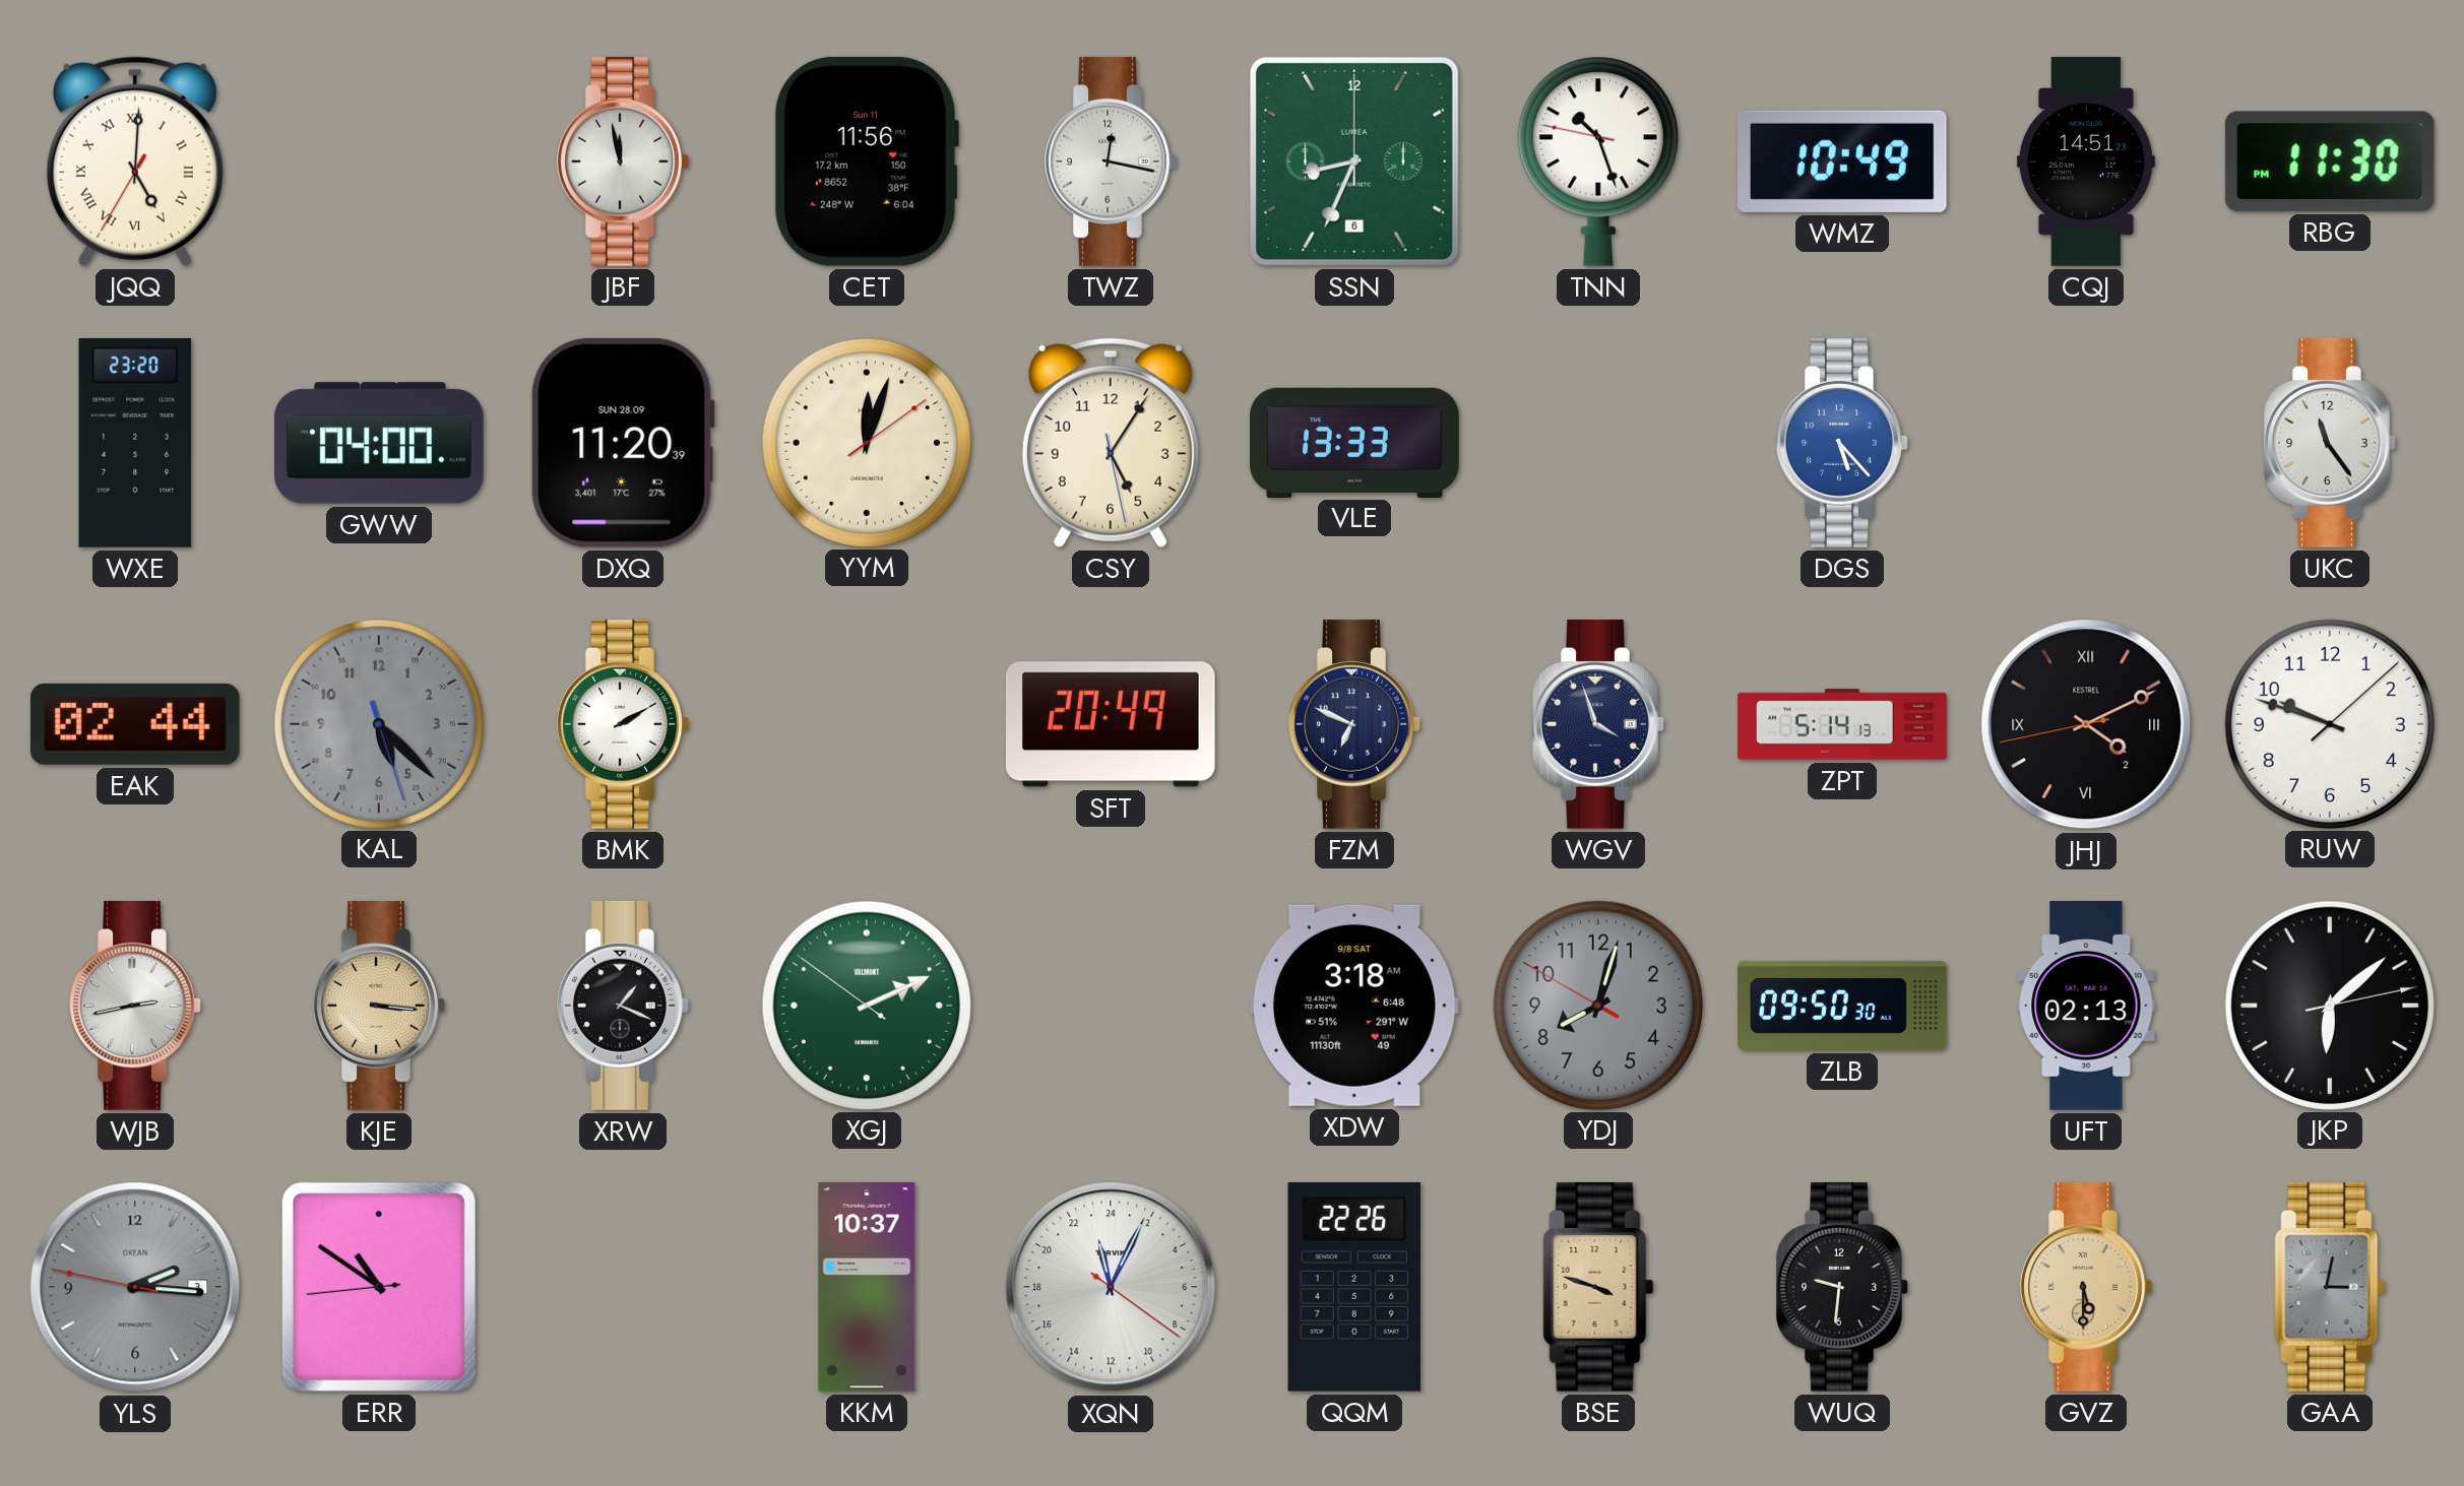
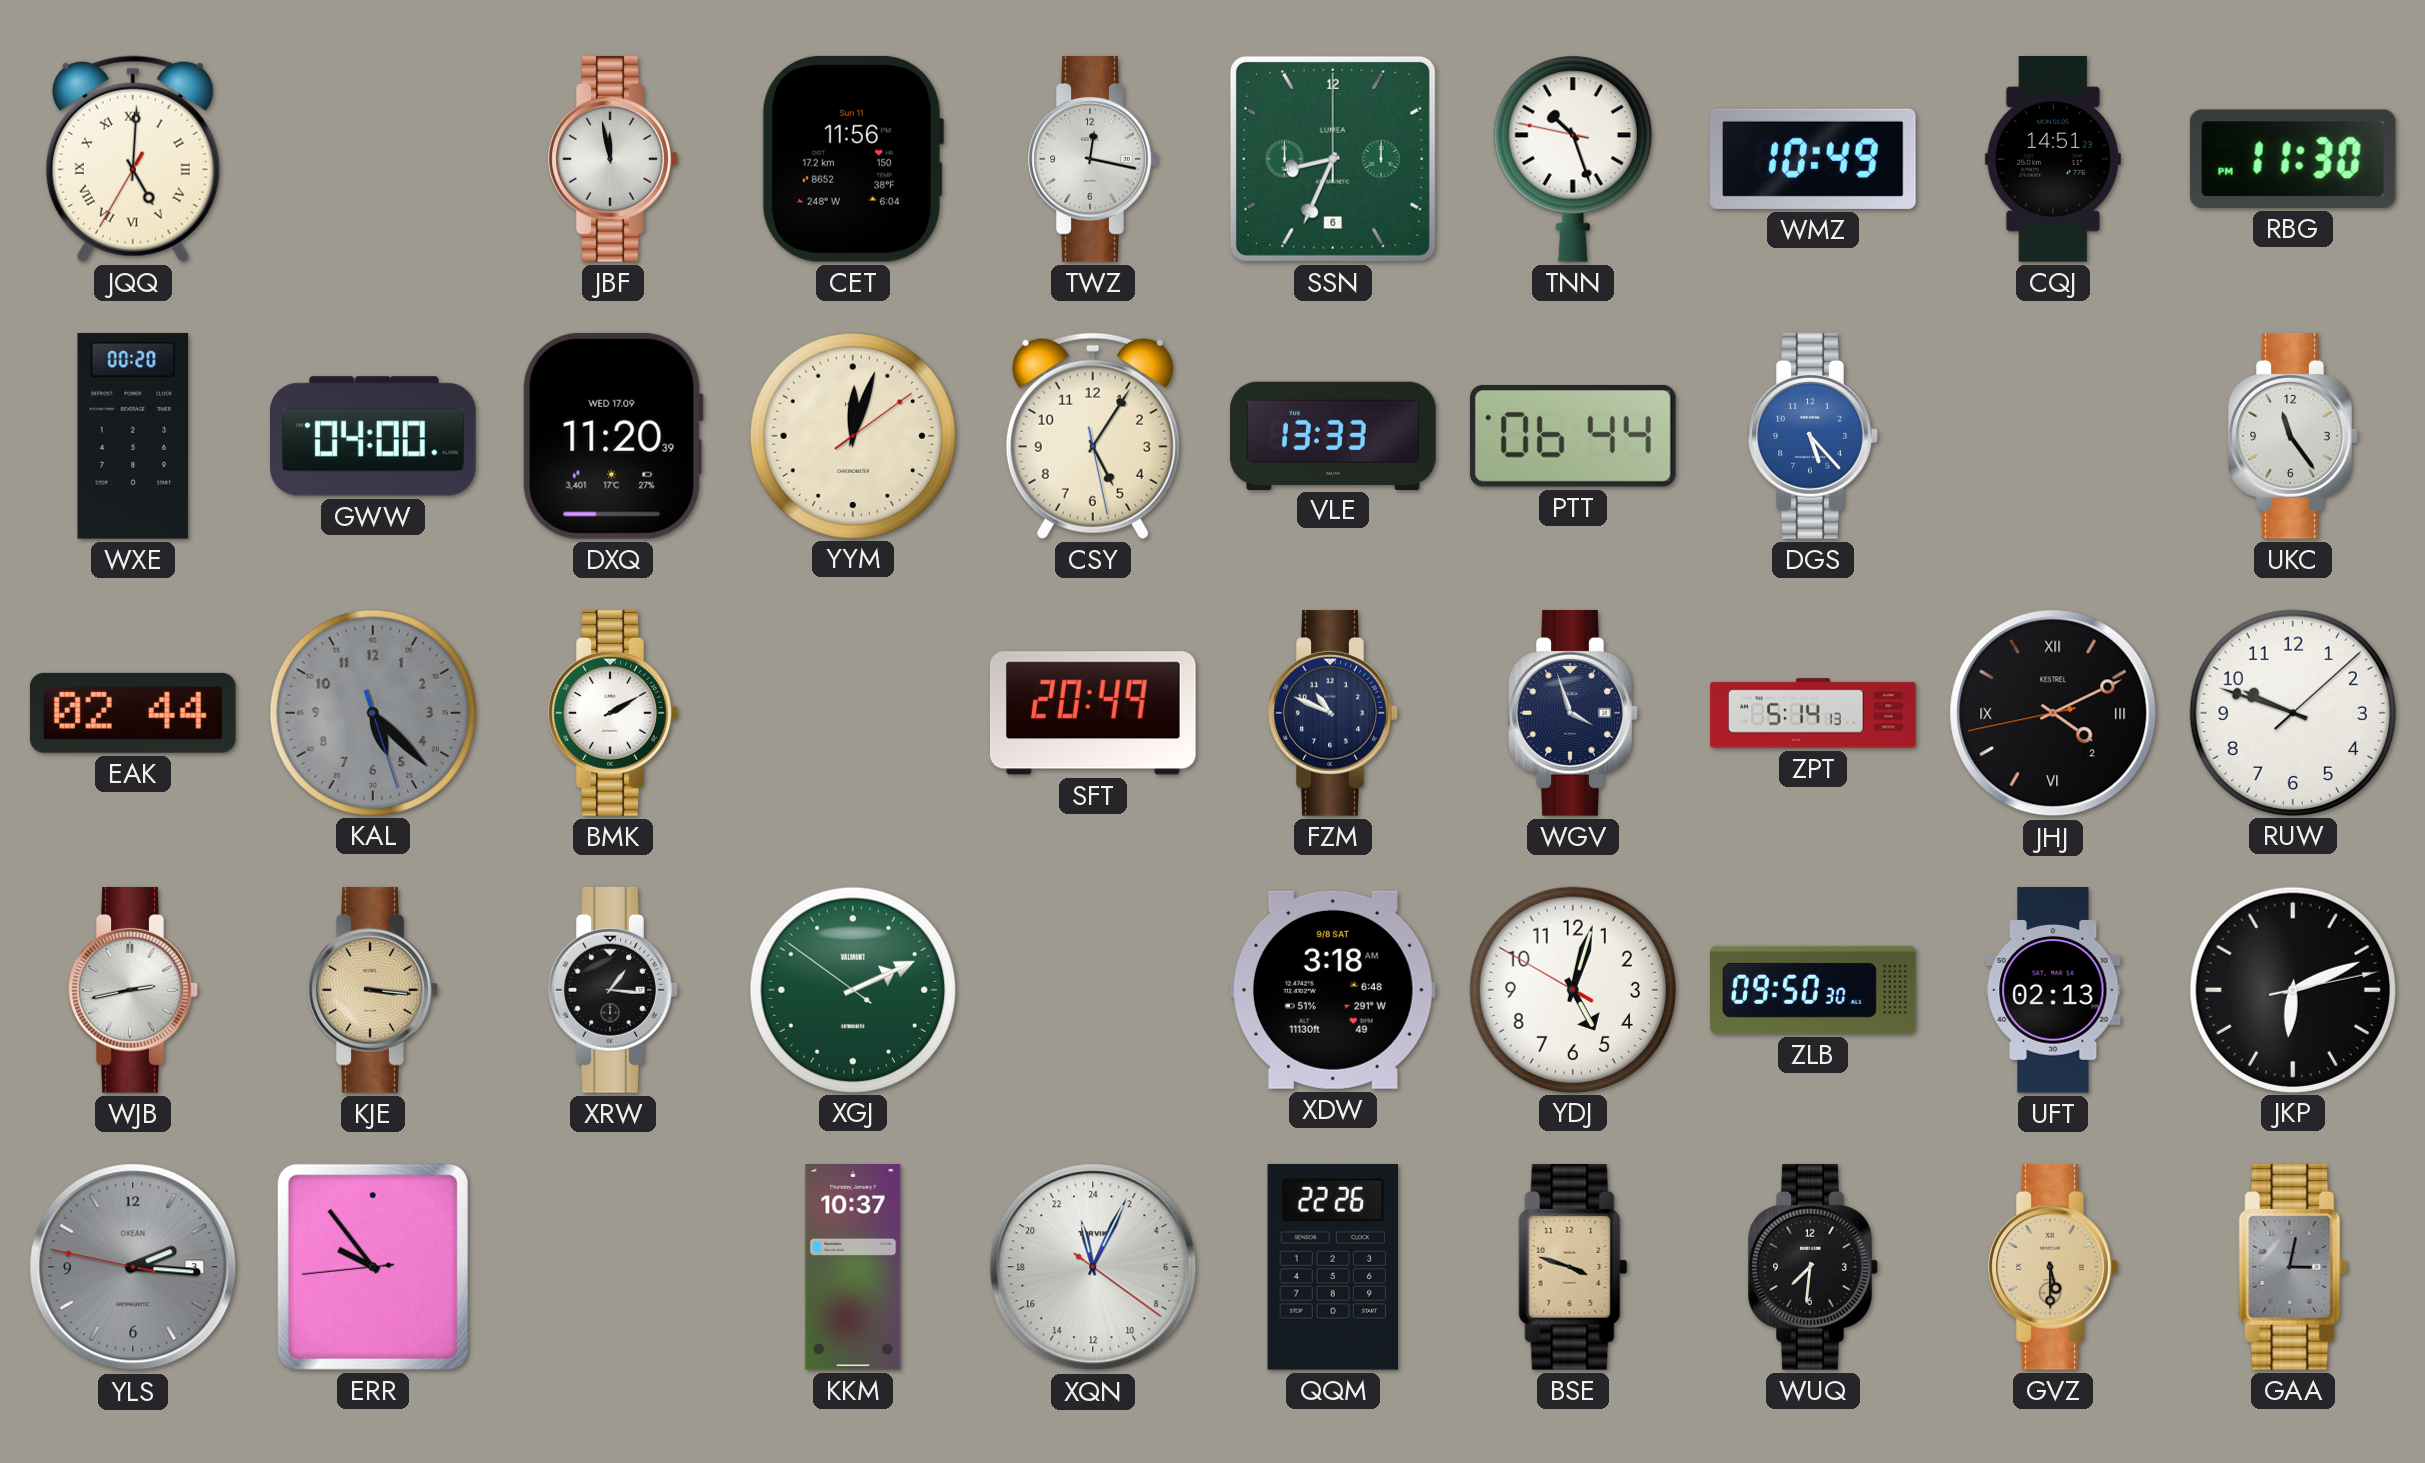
WXE: 23:20 -> 00:20
DXQ date: SUN 28.09 -> WED 17.09
PTT: none -> 06:44
FZM: 6:49 -> 10:49
XRW: 1:19 -> 1:16
YDJ: 8:02 -> 5:02
YDJ dial: grey -> white
JKP: 6:08 -> 6:11
ERR: 10:50 -> 9:53
WUQ: 9:31 -> 7:31
